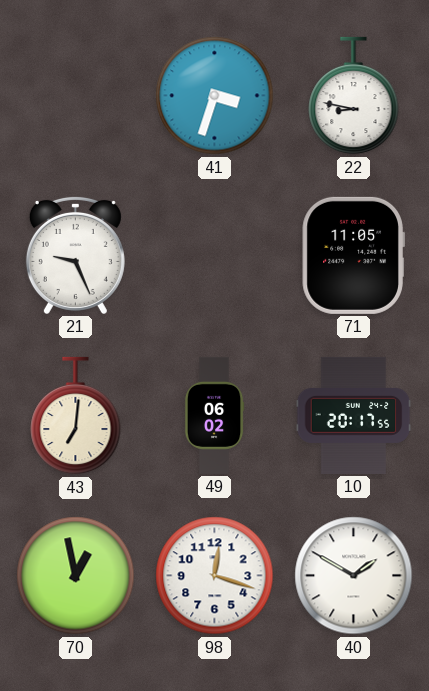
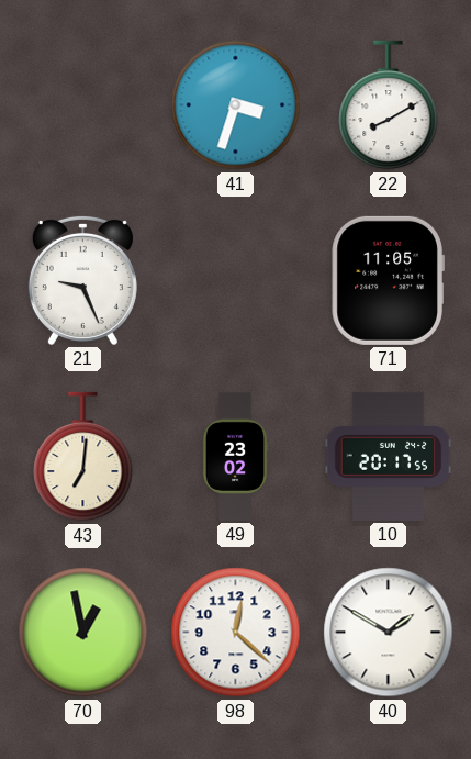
22: 8:47 -> 8:10
49: 06:02 -> 23:02
98: 12:18 -> 12:22
